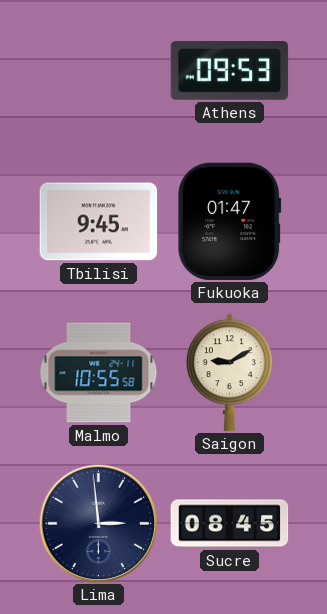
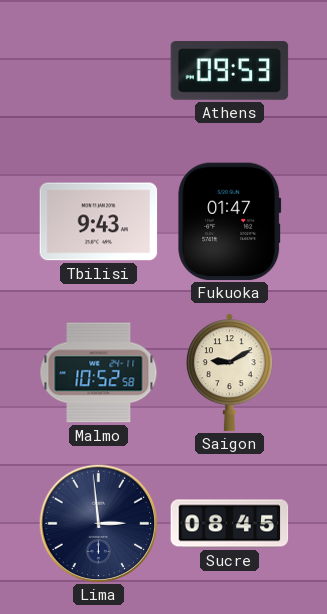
Tbilisi: 9:45 -> 9:43
Malmo: 10:55 -> 10:52
